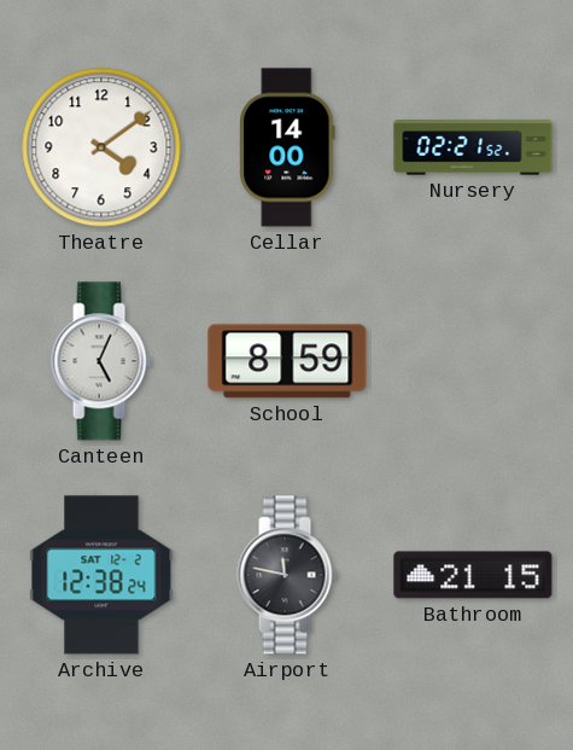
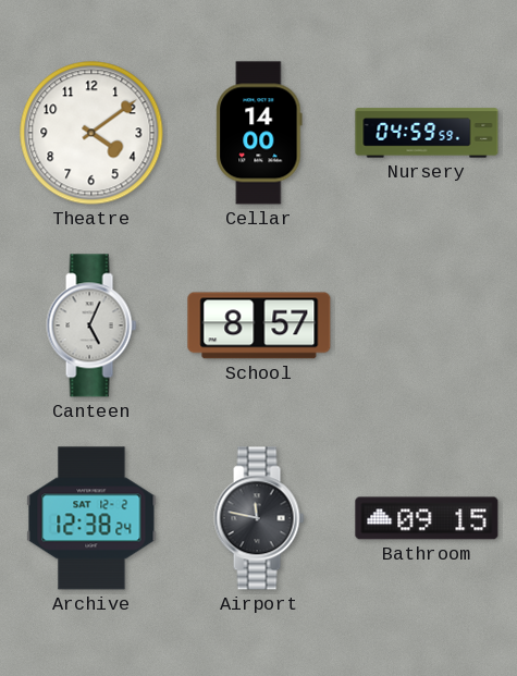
Nursery: 02:21 -> 04:59
School: 8:59 -> 8:57
Bathroom: 21:15 -> 09:15
